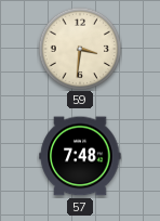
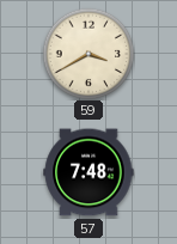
59: 3:31 -> 3:40
